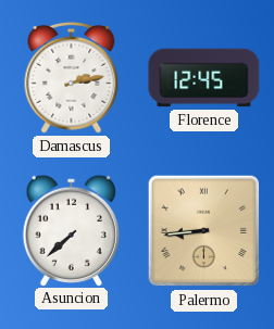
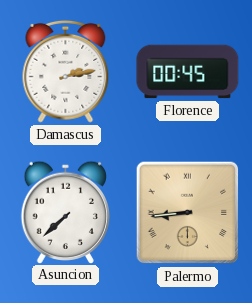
Florence: 12:45 -> 00:45
